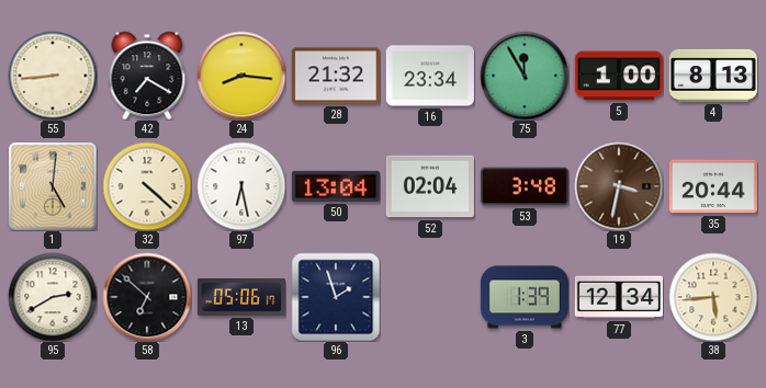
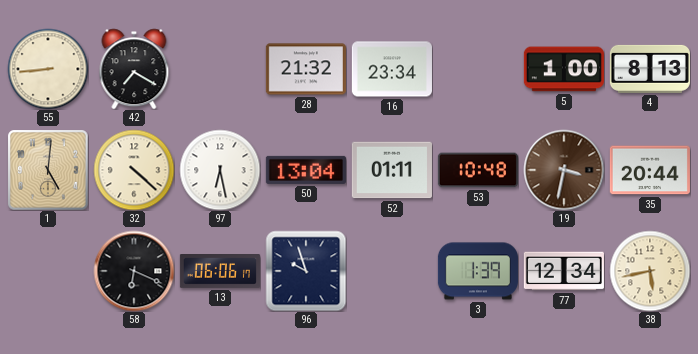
24: 8:16 -> none
75: 11:55 -> none
52: 02:04 -> 01:11
53: 3:48 -> 10:48
95: 2:40 -> none
58: 6:52 -> 6:19
13: 05:06 -> 06:06
96: 1:57 -> 9:57
38: 5:44 -> 5:43
